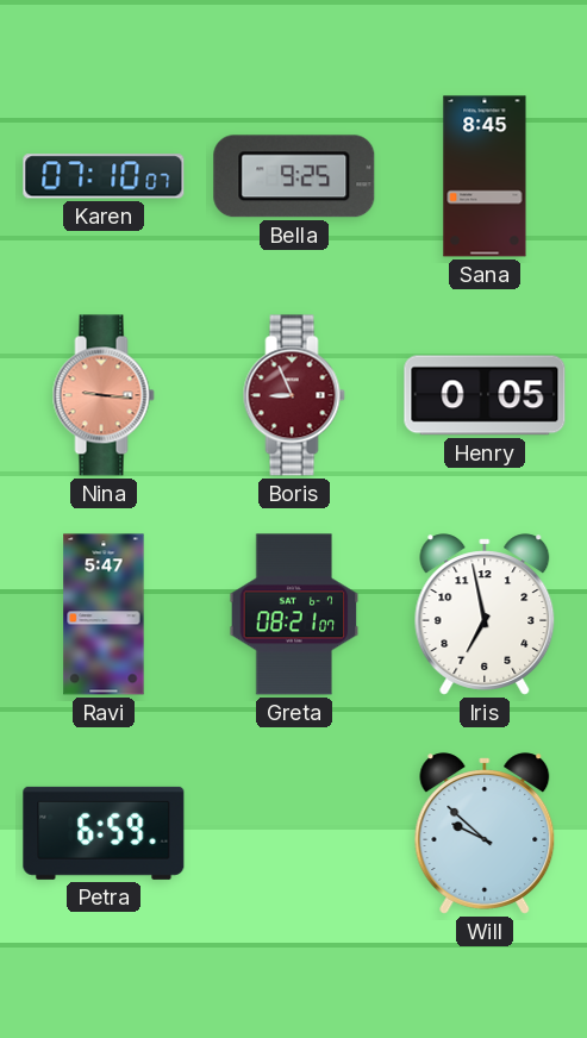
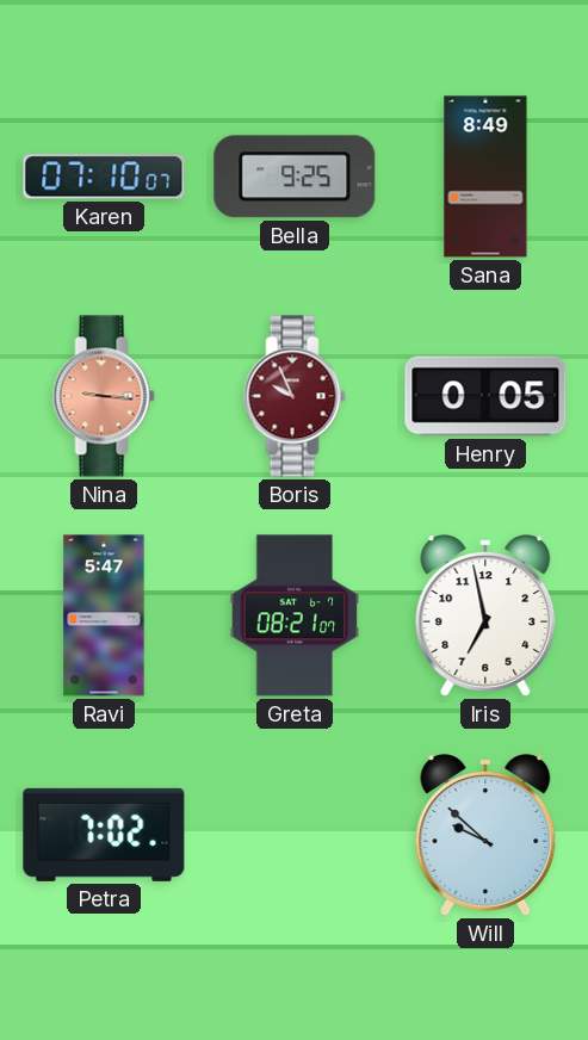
Sana: 8:45 -> 8:49
Boris: 8:56 -> 9:56
Petra: 6:59 -> 7:02
